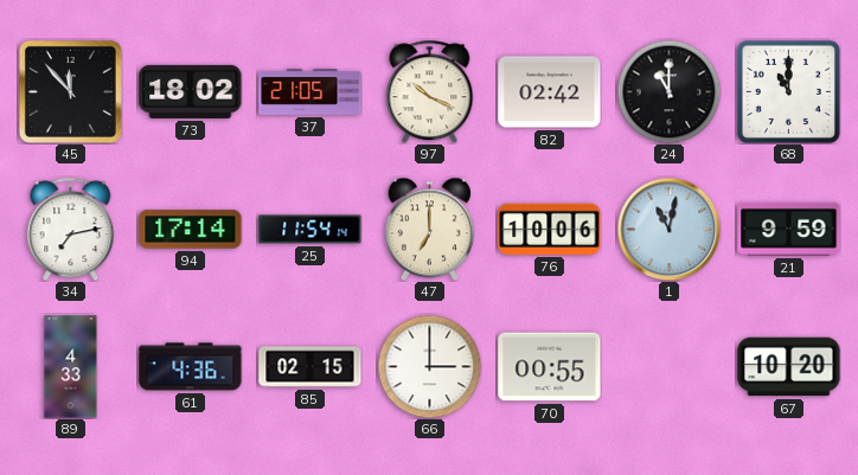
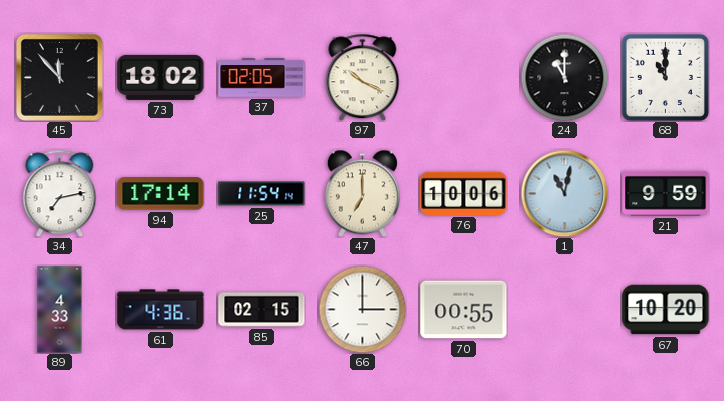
37: 21:05 -> 02:05
82: 02:42 -> none
